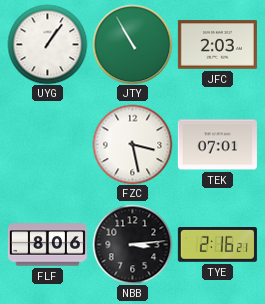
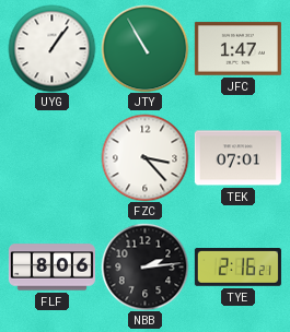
JFC: 2:03 -> 1:47
FZC: 3:28 -> 3:23
NBB: 3:14 -> 2:14
